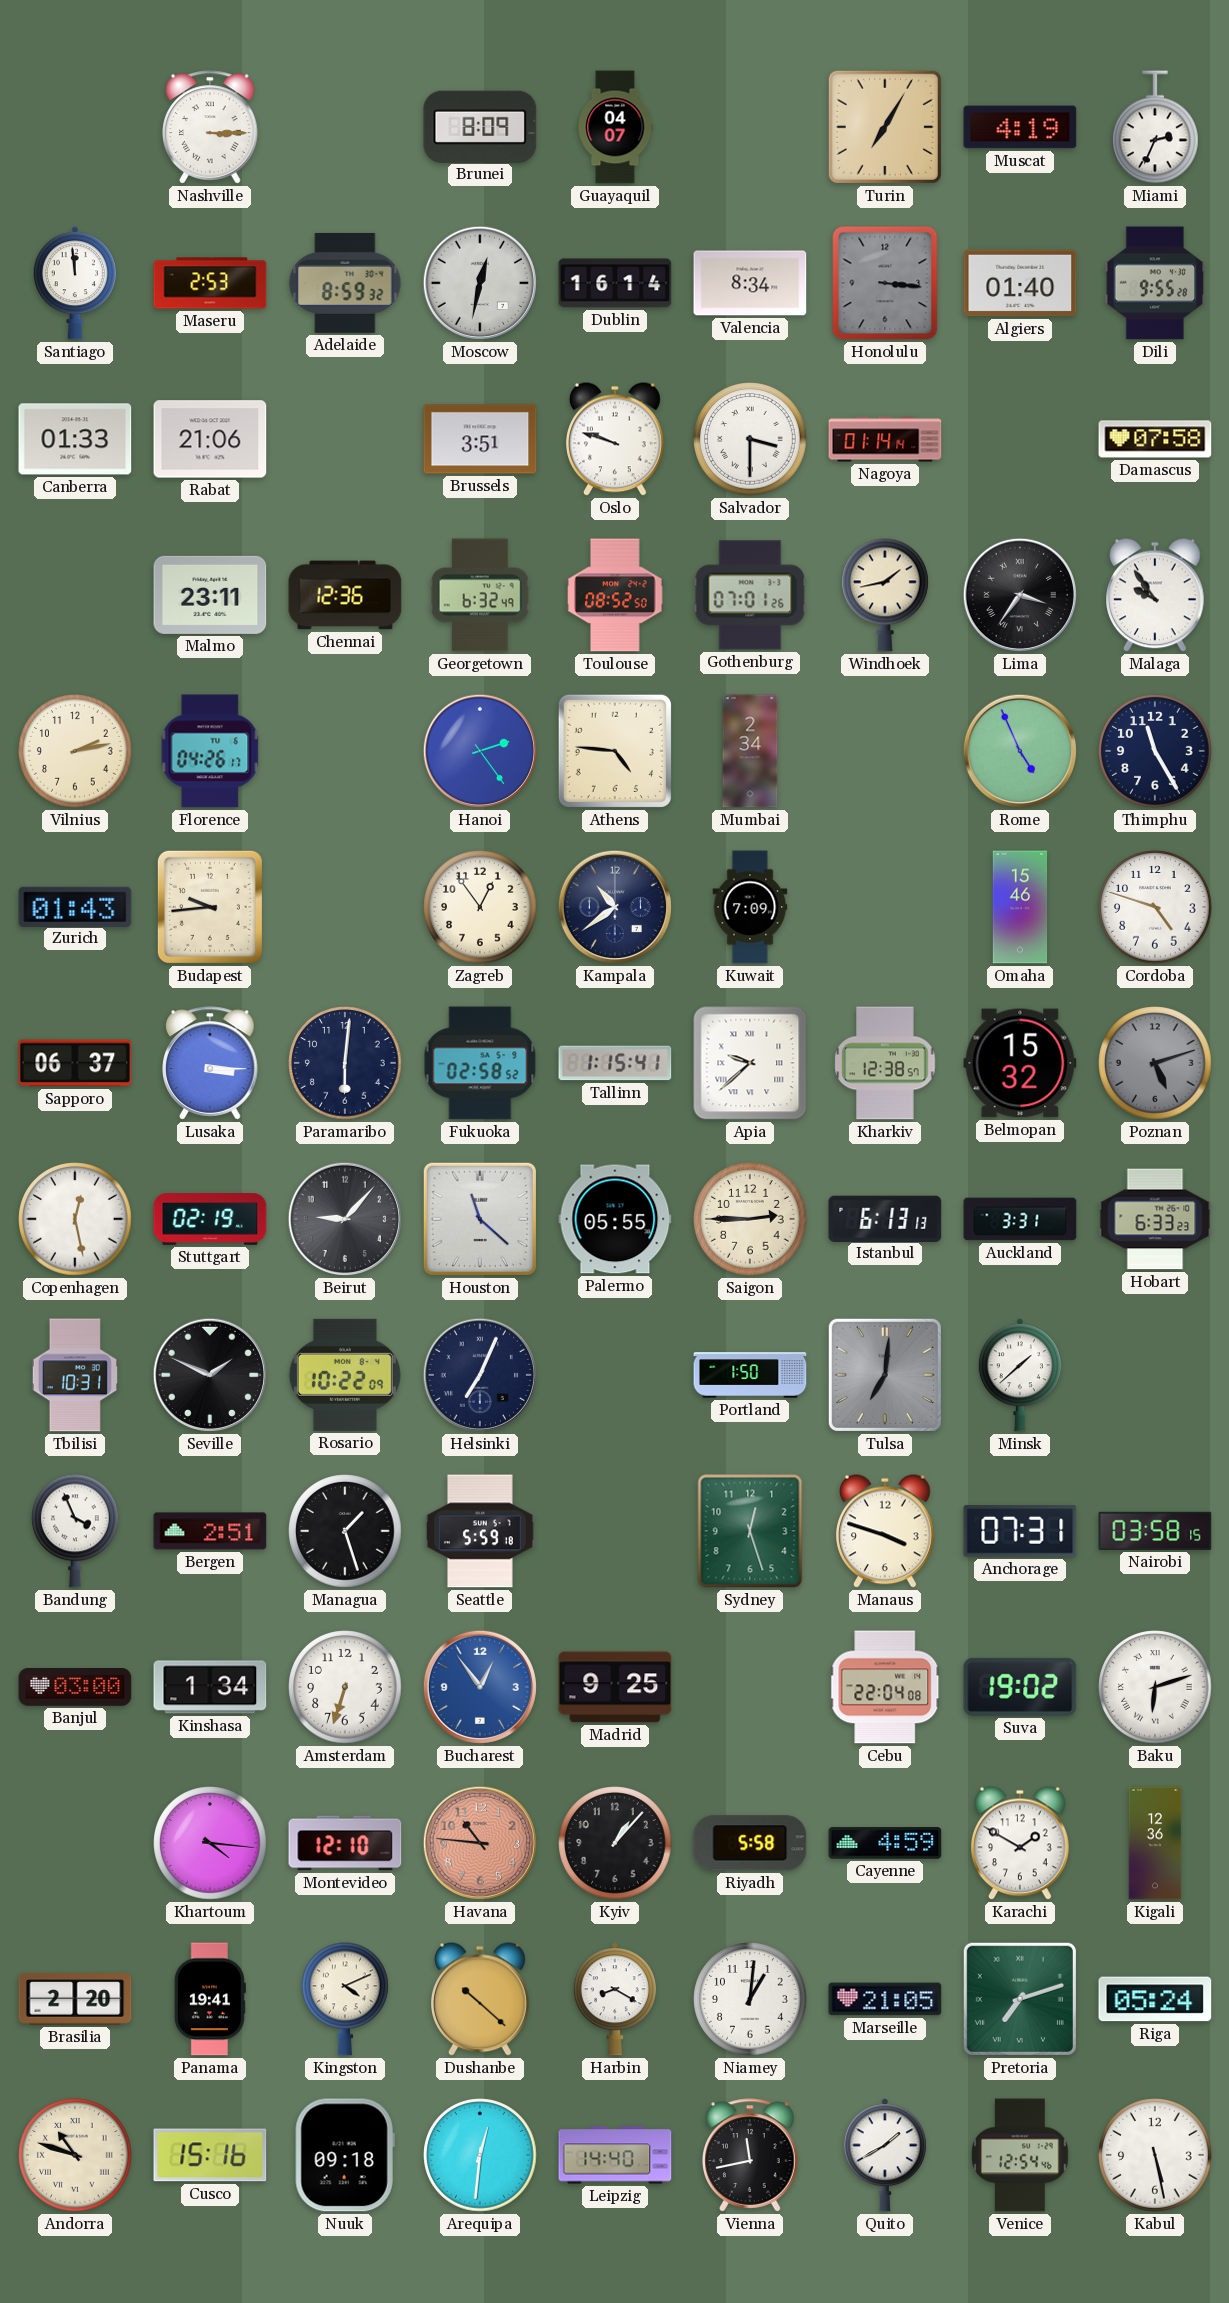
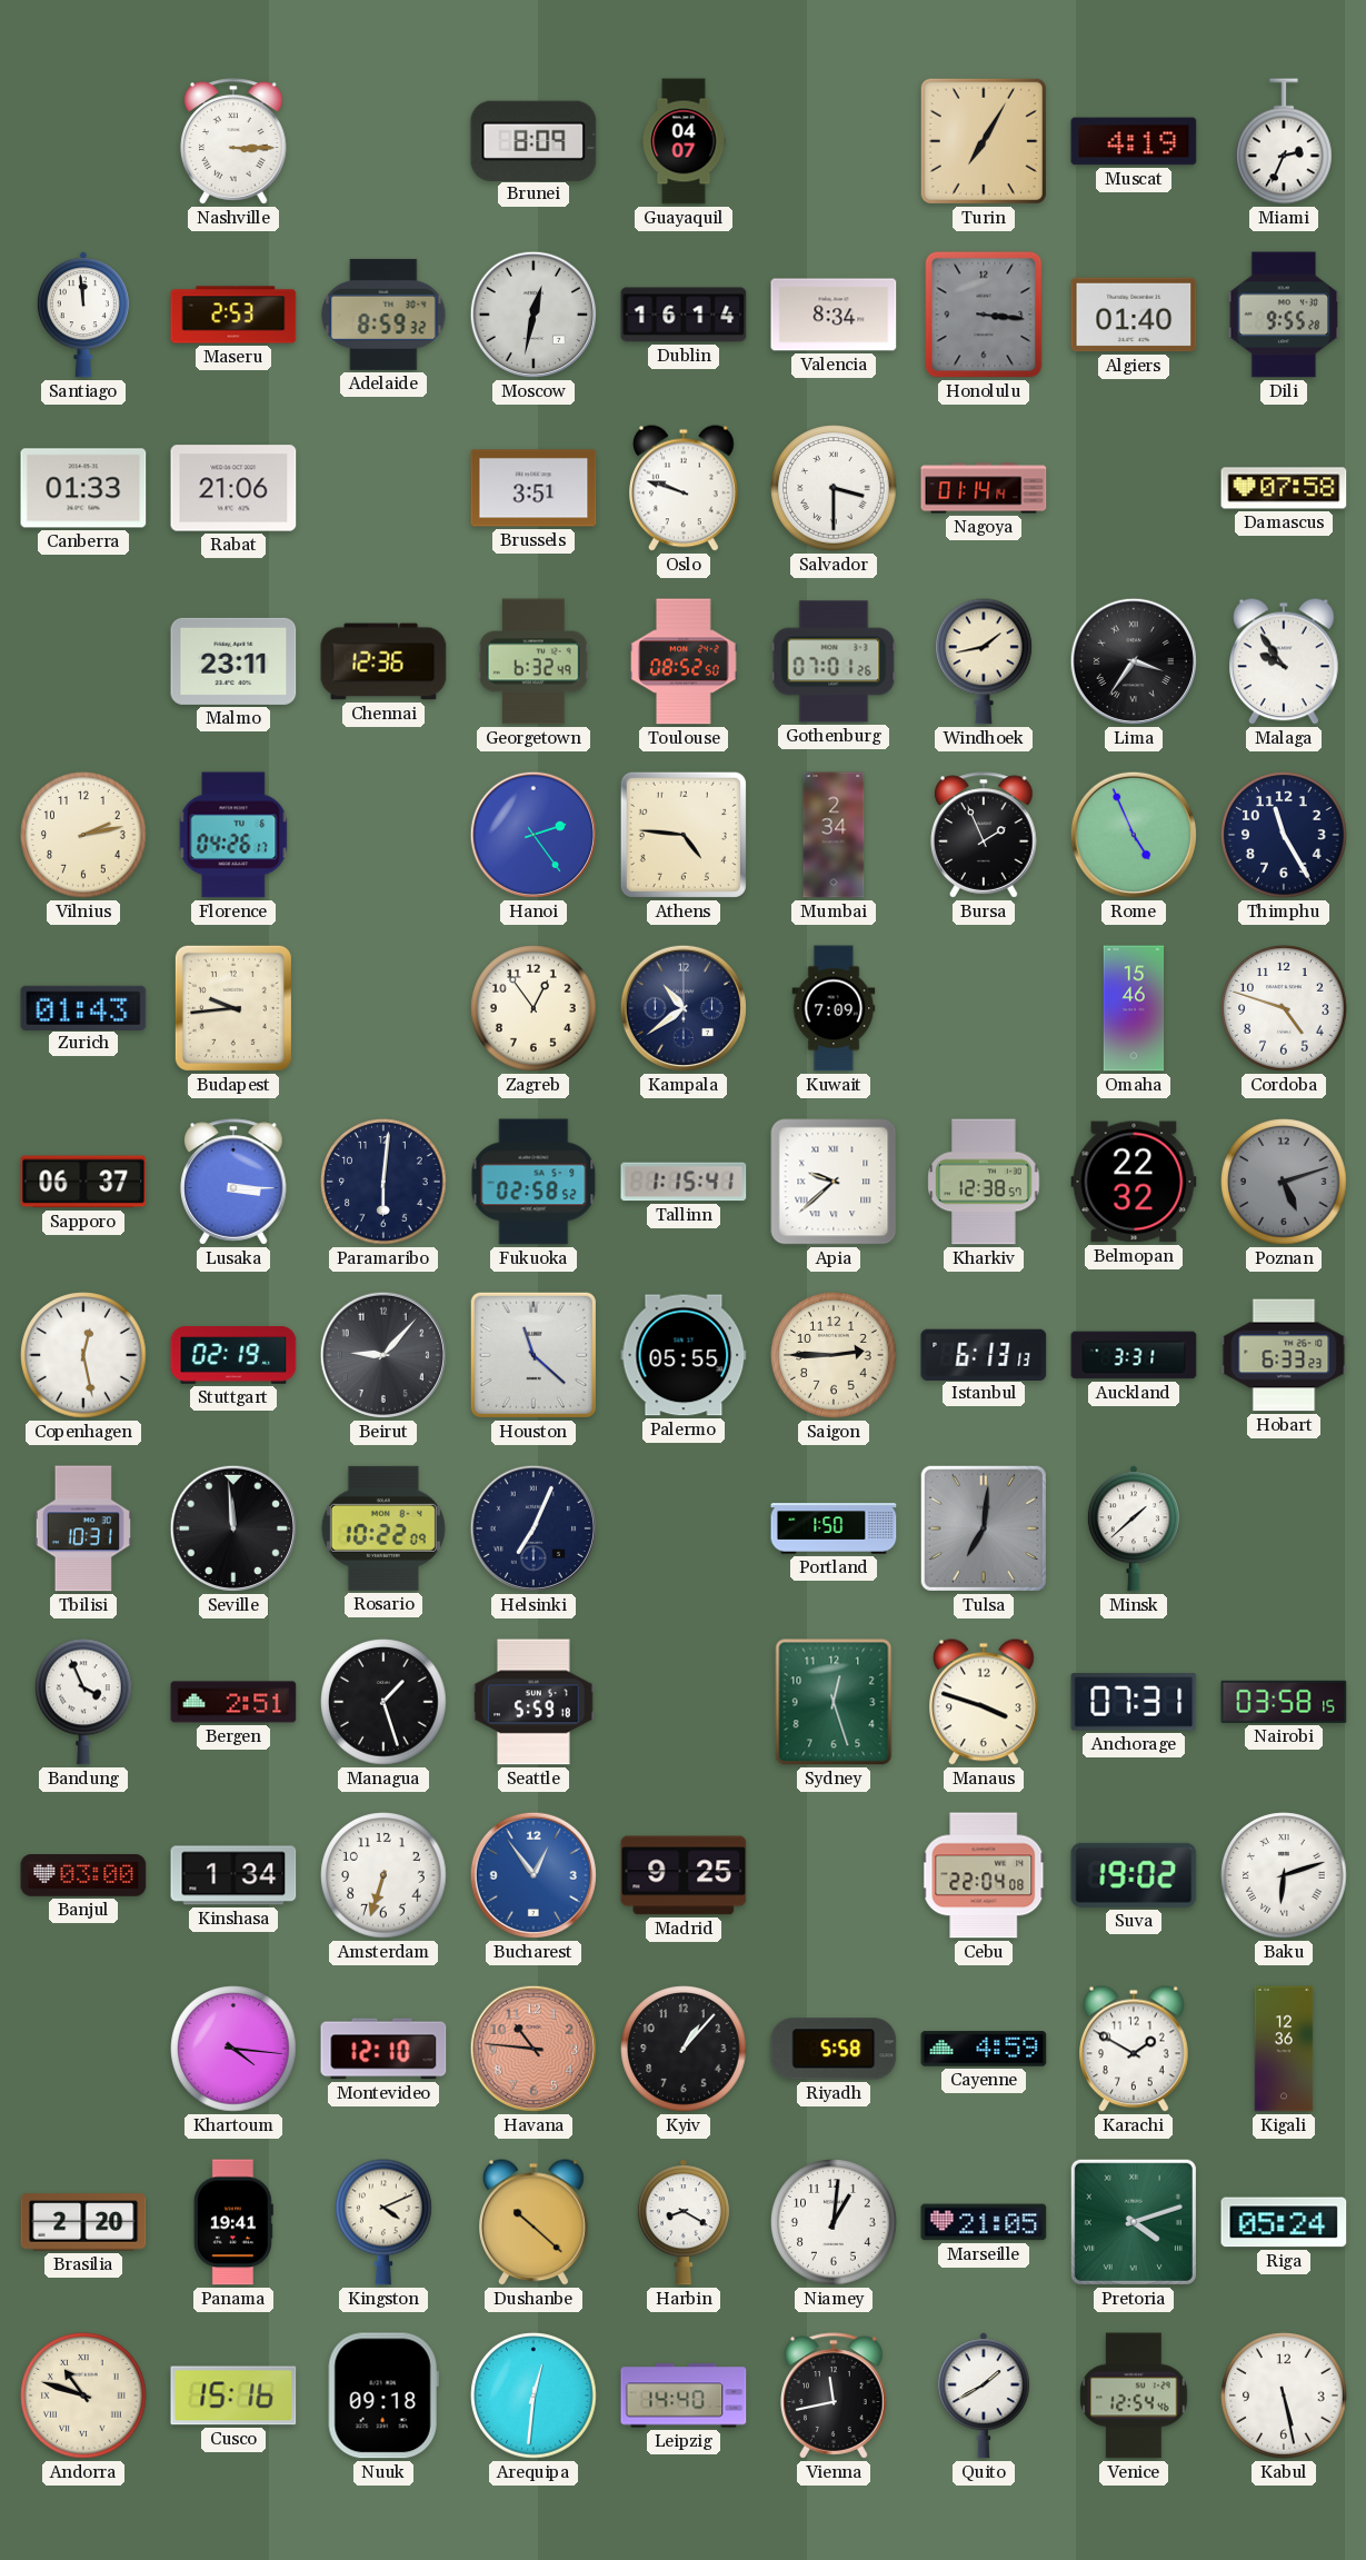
Bursa: none -> 1:56
Belmopan: 15:32 -> 22:32
Seville: 1:49 -> 11:59
Pretoria: 7:12 -> 4:12
